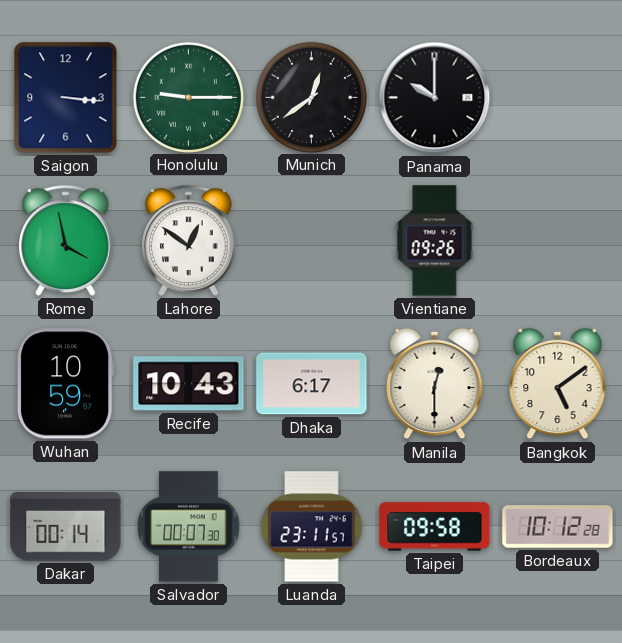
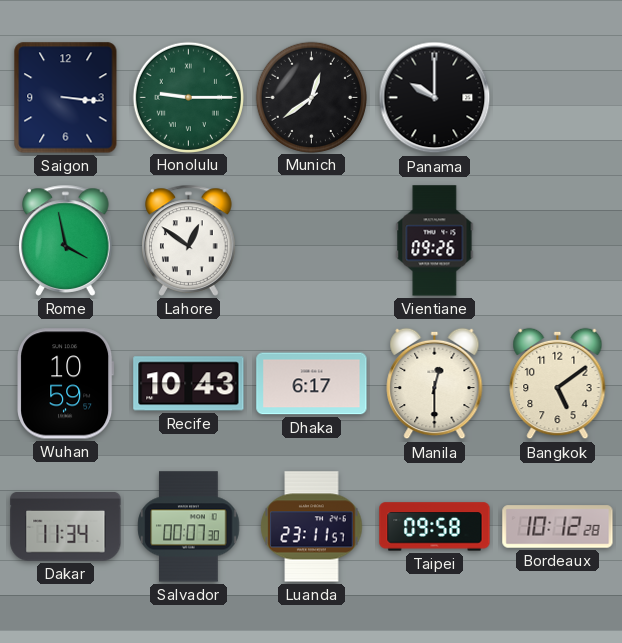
Dakar: 00:14 -> 11:34
